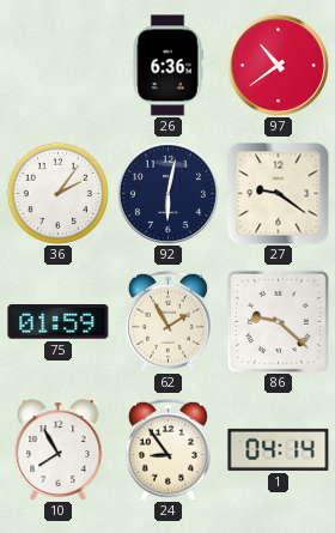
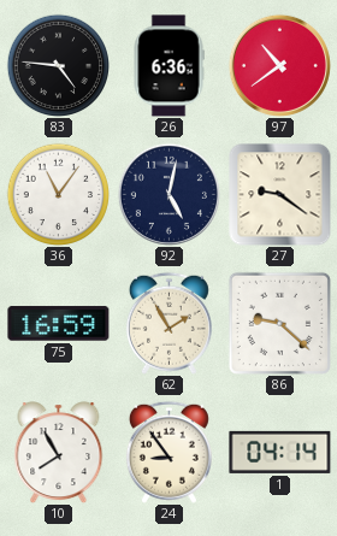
83: none -> 4:46
36: 2:06 -> 11:06
92: 6:02 -> 5:02
75: 01:59 -> 16:59
